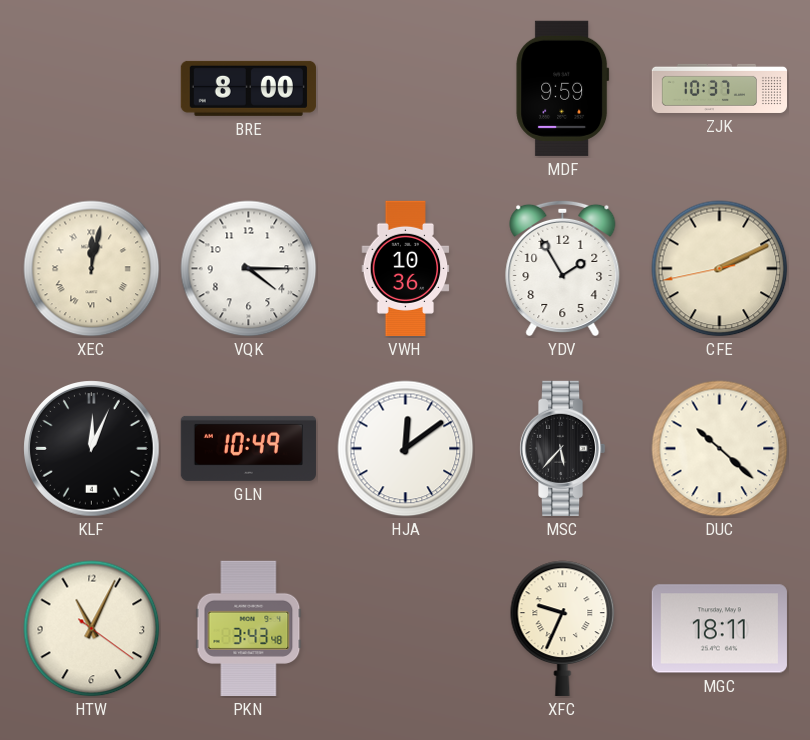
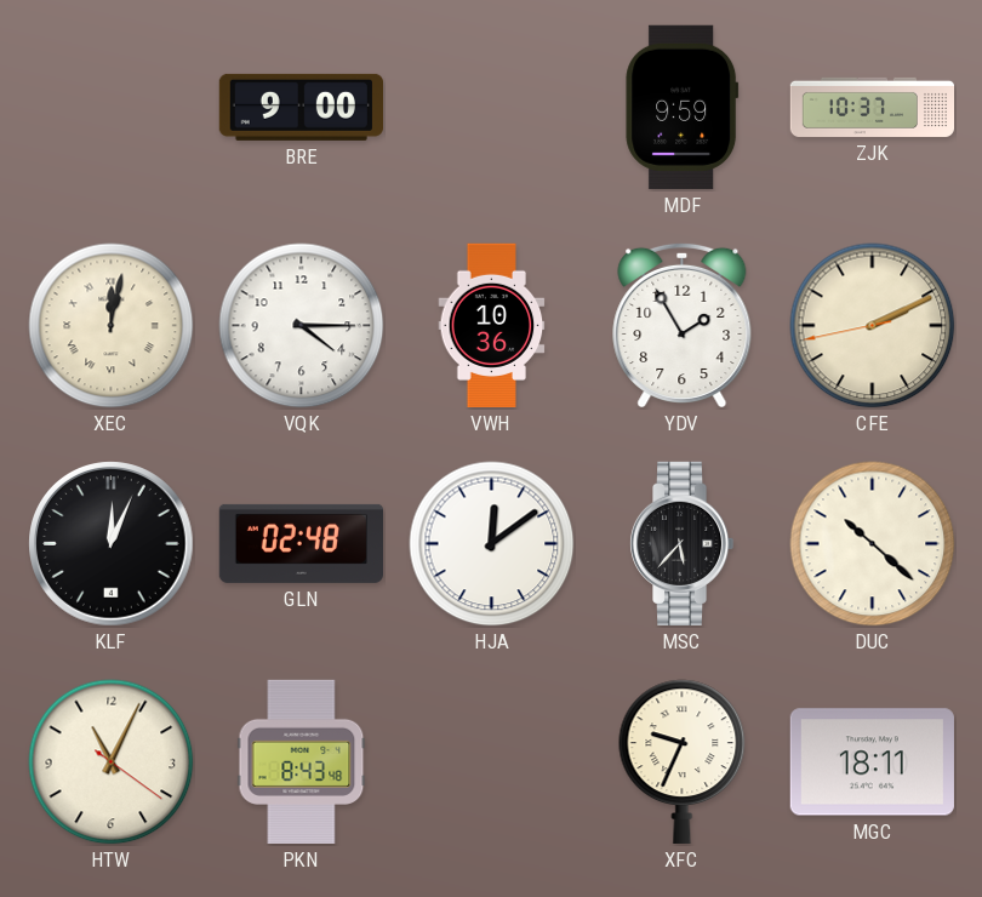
BRE: 8:00 -> 9:00
GLN: 10:49 -> 02:48
PKN: 3:43 -> 8:43
